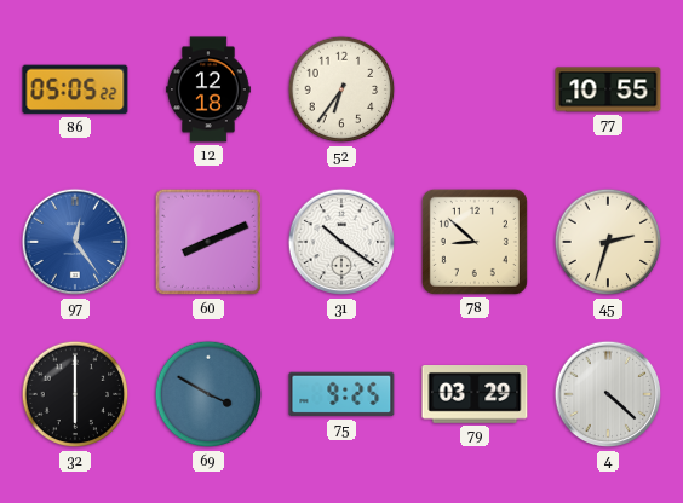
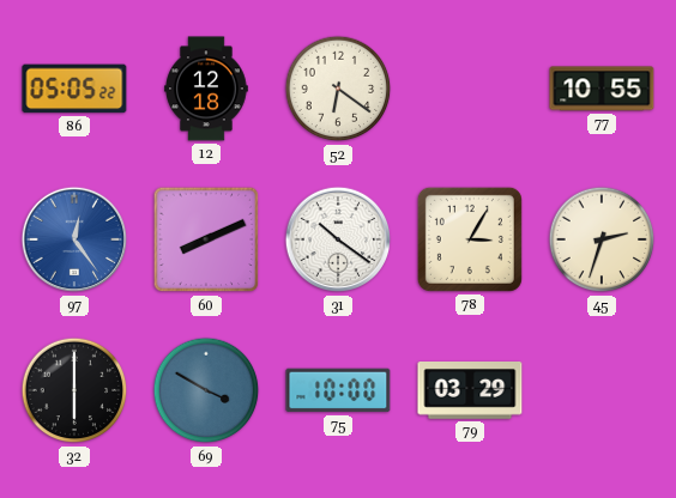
52: 6:36 -> 6:21
78: 8:52 -> 3:05
75: 9:25 -> 10:00
4: 4:22 -> none
